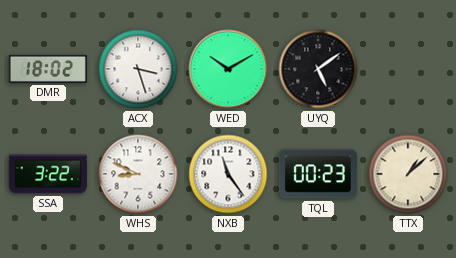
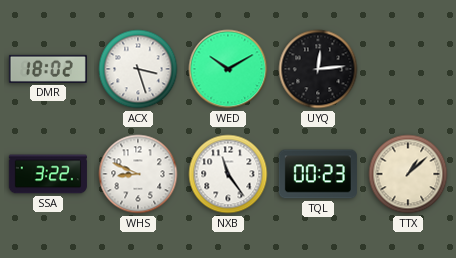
UYQ: 5:09 -> 12:14
